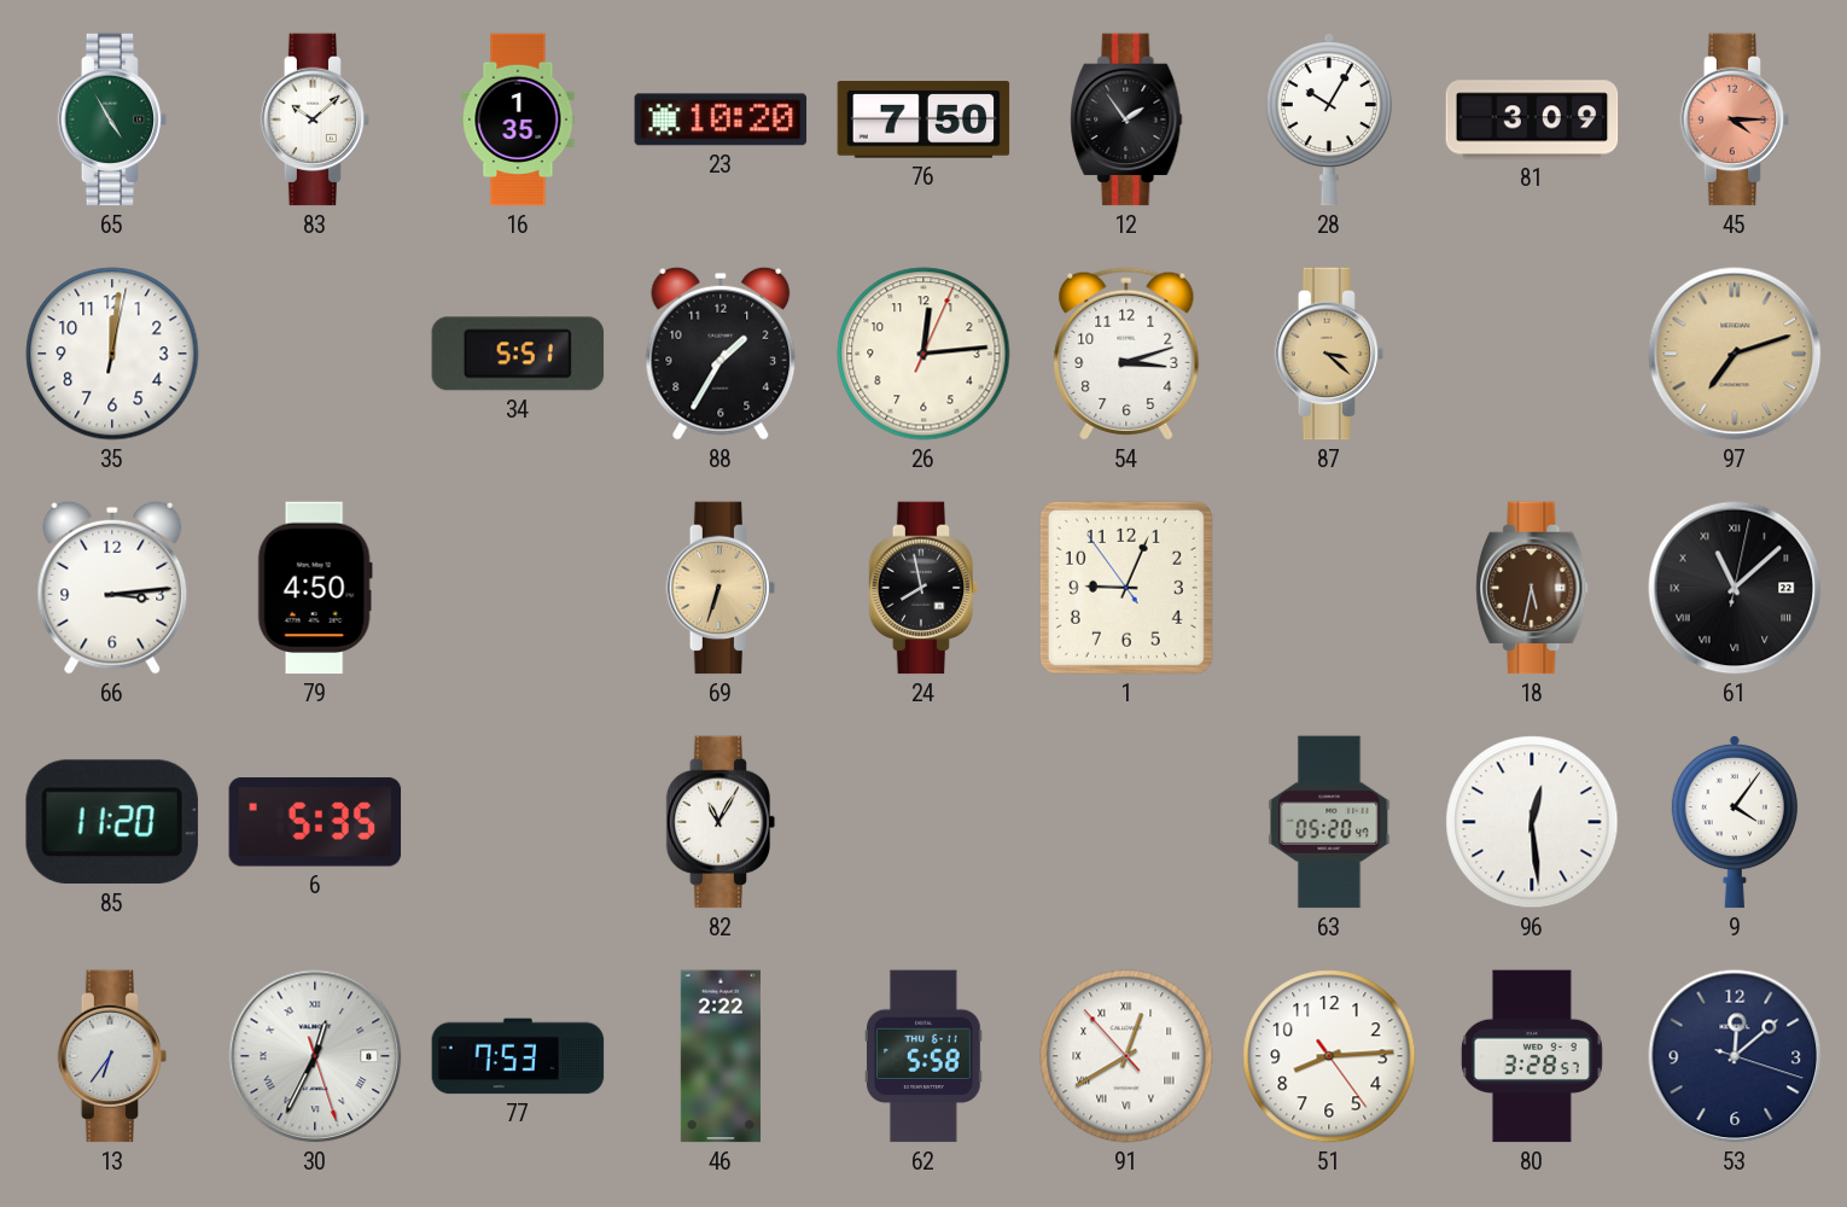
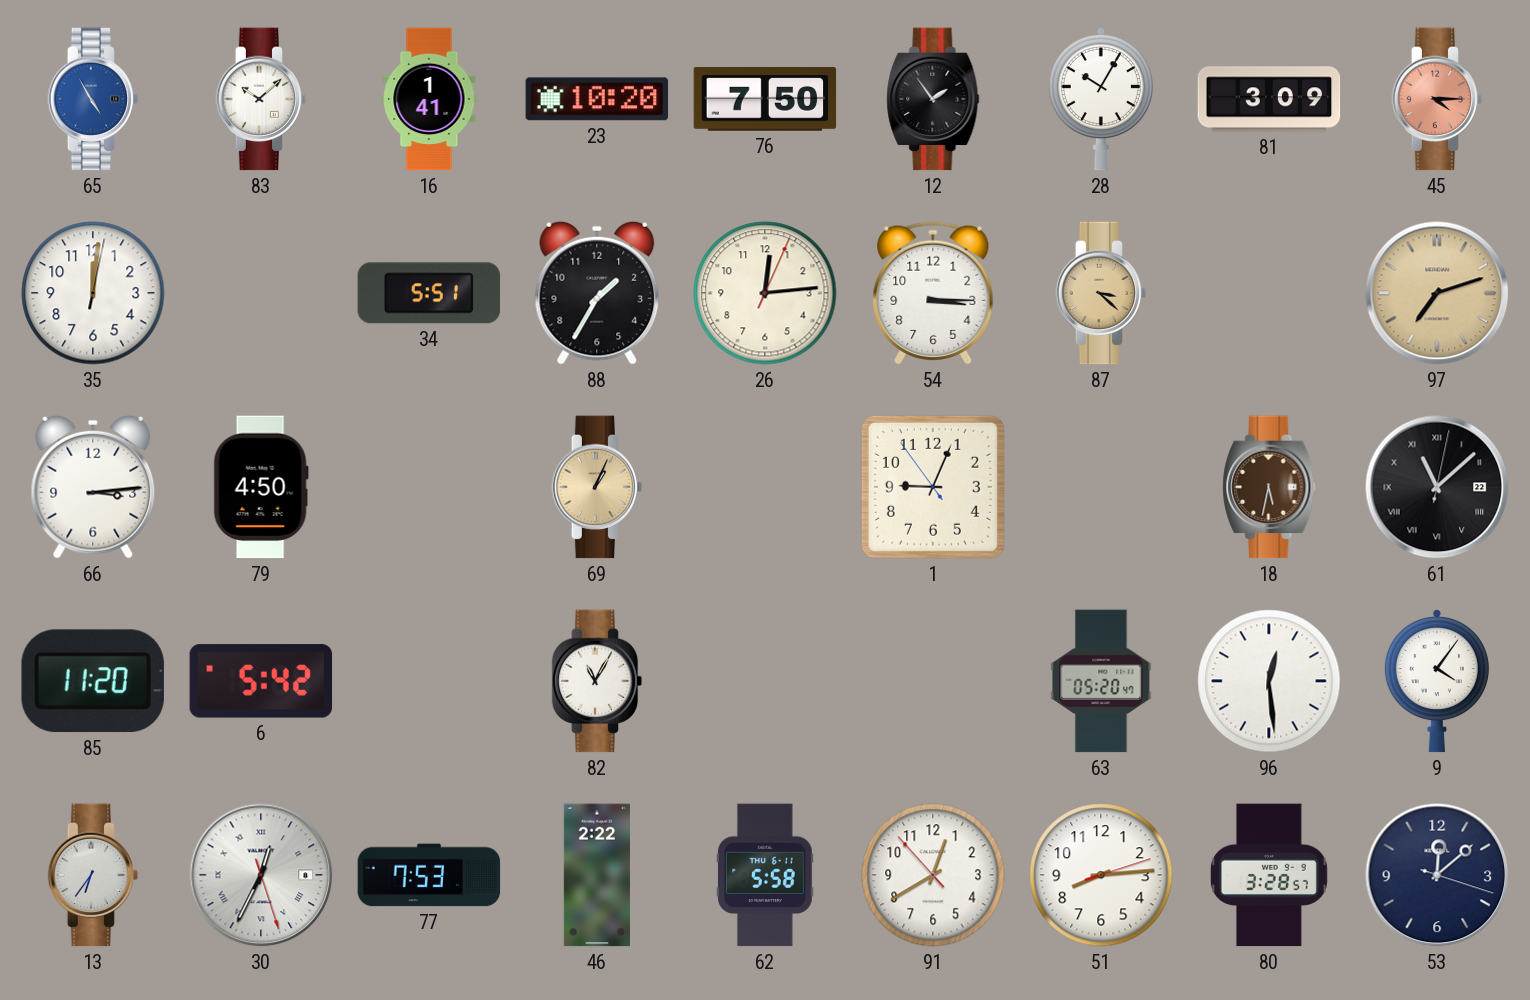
65 dial: green -> blue
16: 1:35 -> 1:41
54: 3:12 -> 3:15
69: 6:33 -> 1:04
24: 7:58 -> none
6: 5:35 -> 5:42
91 numerals: Roman -> Arabic
51: 8:14:24 -> 8:14:12
